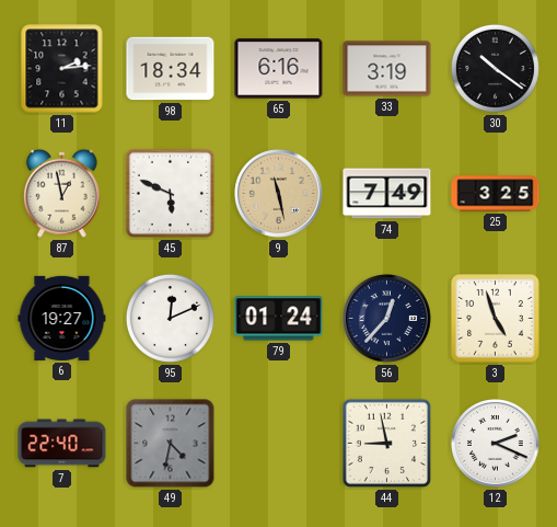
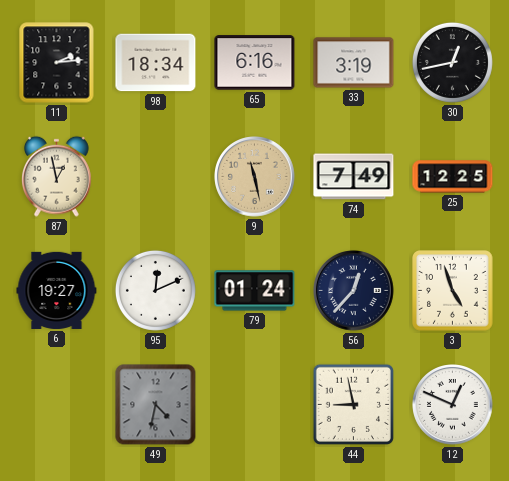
30: 10:21 -> 12:43
45: 5:49 -> none
25: 3:25 -> 12:25
7: 22:40 -> none
12: 2:19 -> 12:49
